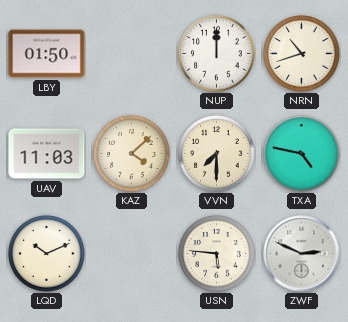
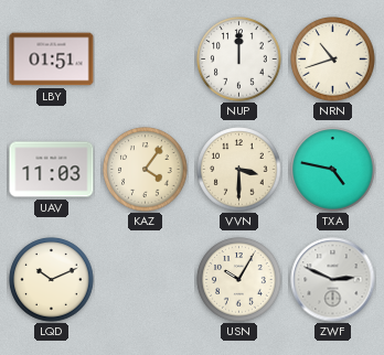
LBY: 01:50 -> 01:51
KAZ: 4:08 -> 4:06
VVN: 7:30 -> 3:30
USN: 5:46 -> 10:05
